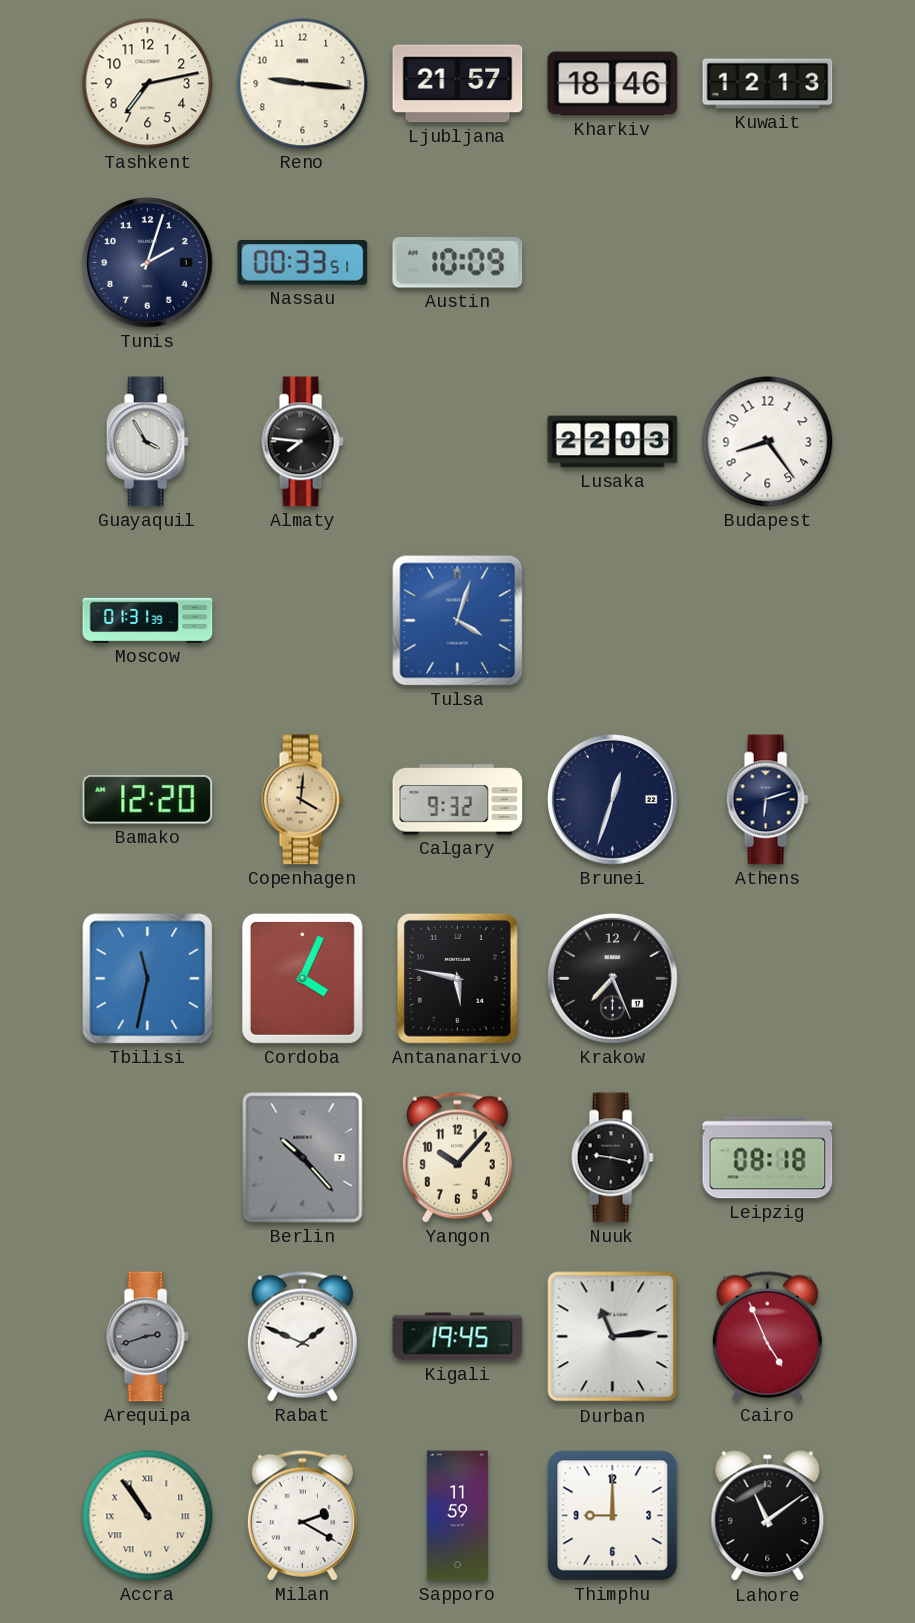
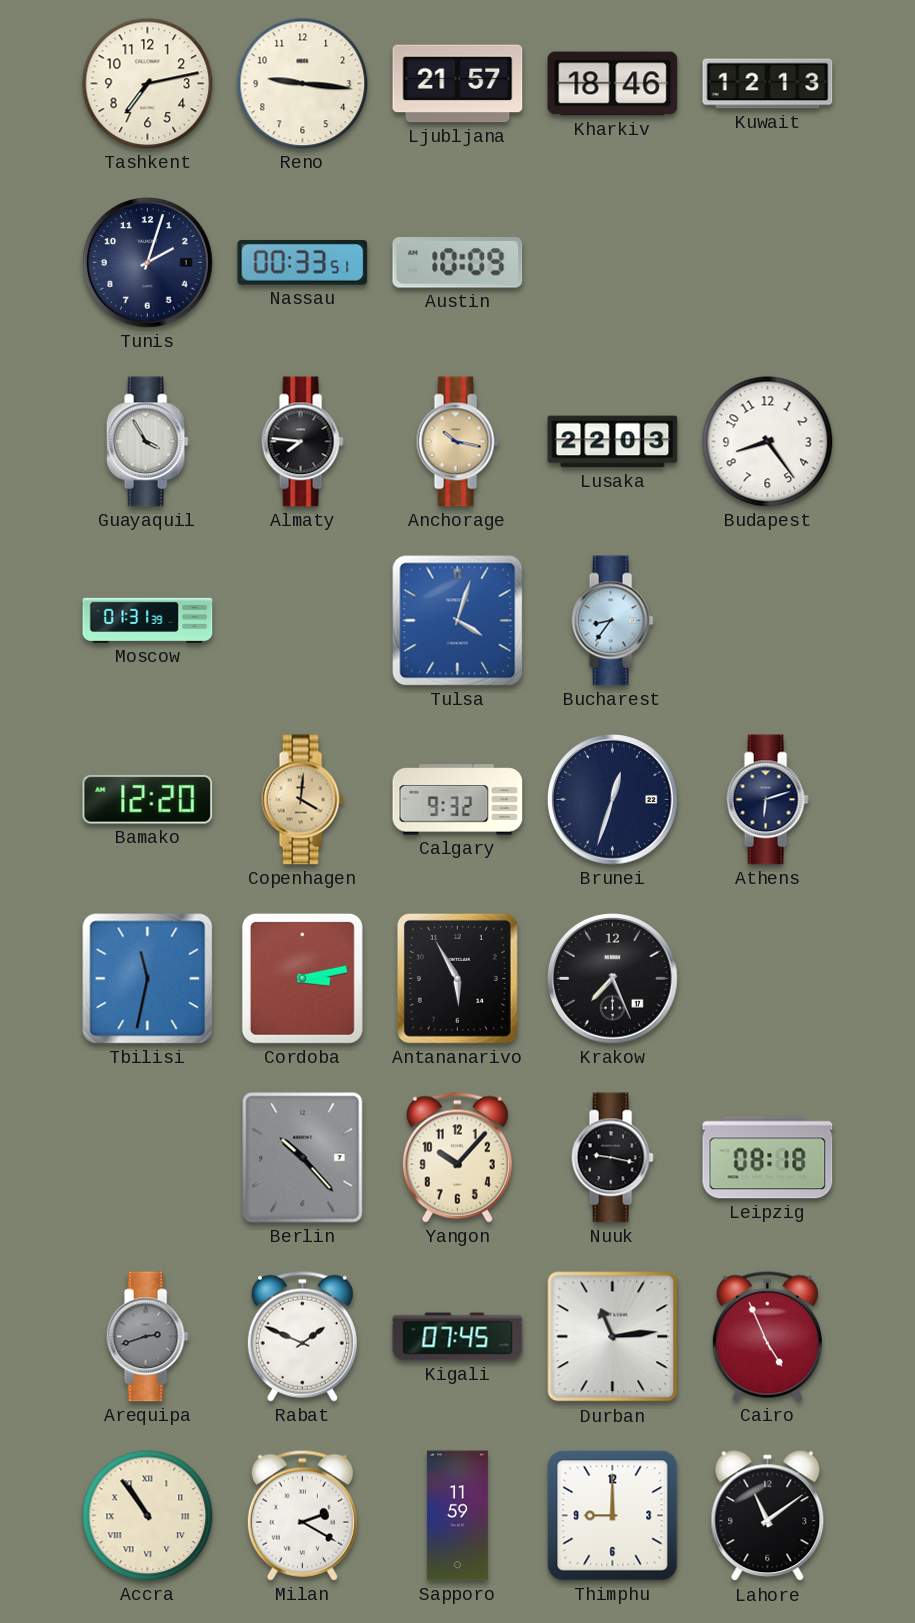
Anchorage: none -> 10:17
Bucharest: none -> 8:36
Cordoba: 4:04 -> 3:13
Antananarivo: 5:47 -> 5:55
Kigali: 19:45 -> 07:45
